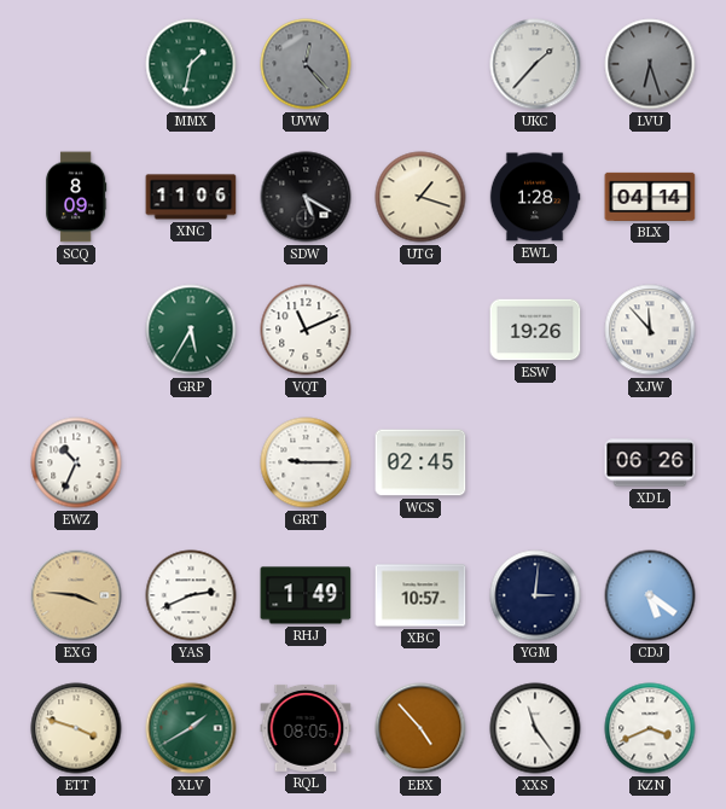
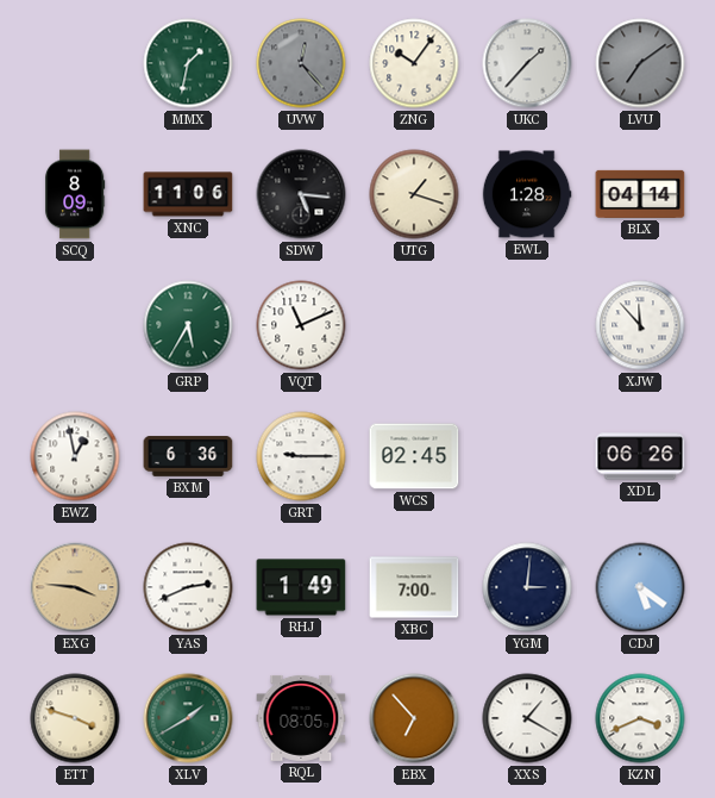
ZNG: none -> 10:06
LVU: 6:27 -> 7:09
SDW: 5:20 -> 5:16
ESW: 19:26 -> none
EWZ: 10:34 -> 12:58
BXM: none -> 6:36
XBC: 10:57 -> 7:00
EBX: 4:53 -> 6:53
XXS: 11:24 -> 1:20
